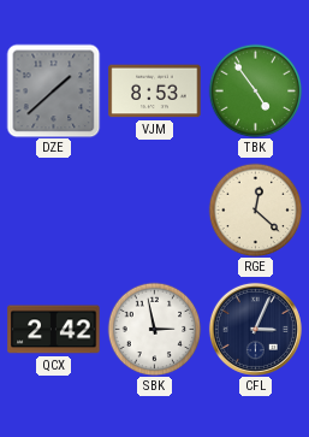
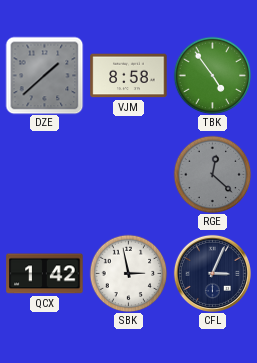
VJM: 8:53 -> 8:58
RGE dial: cream -> grey
QCX: 2:42 -> 1:42
